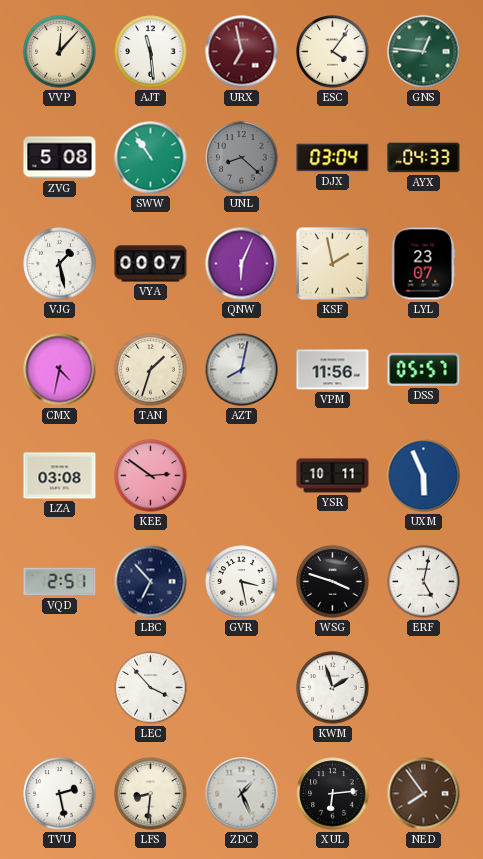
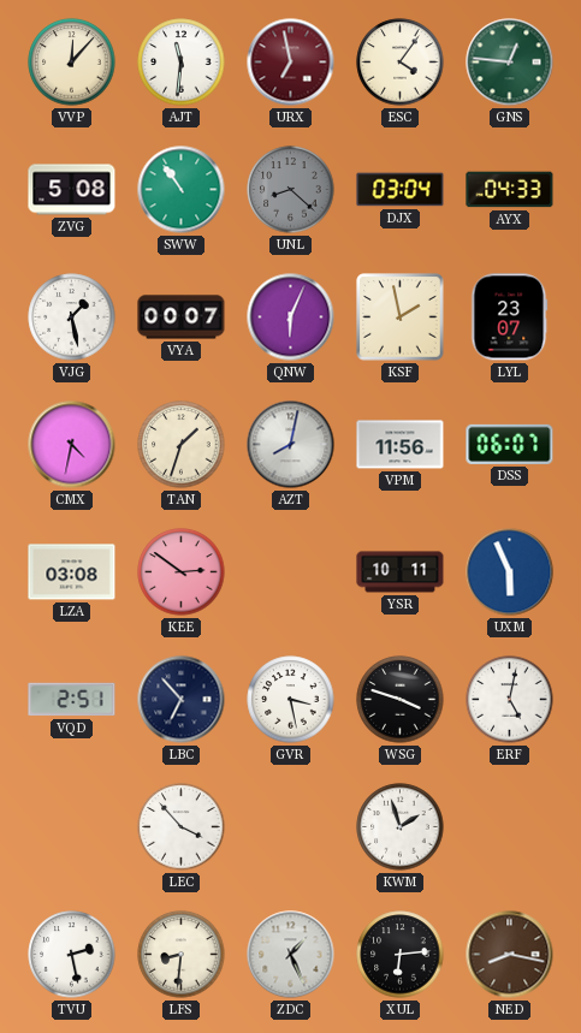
AJT: 11:29 -> 11:31
DSS: 05:57 -> 06:07
NED: 7:54 -> 8:17
